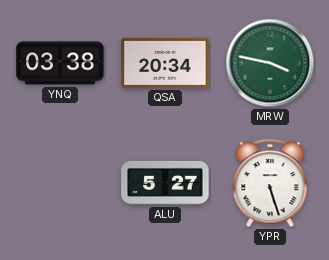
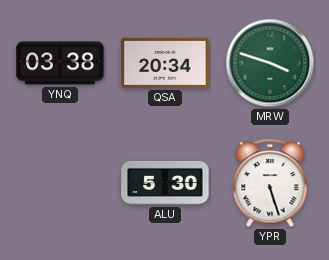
MRW: 3:47 -> 3:48
ALU: 5:27 -> 5:30
